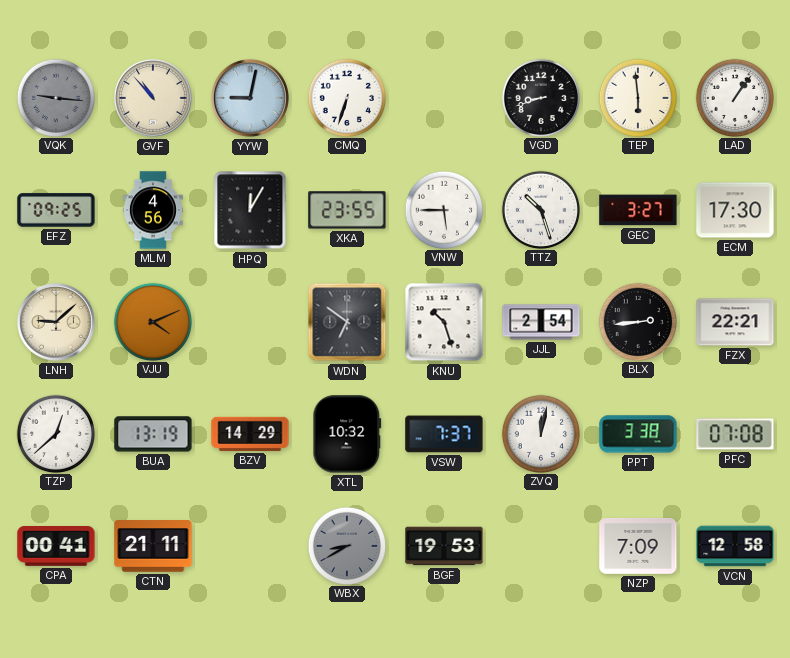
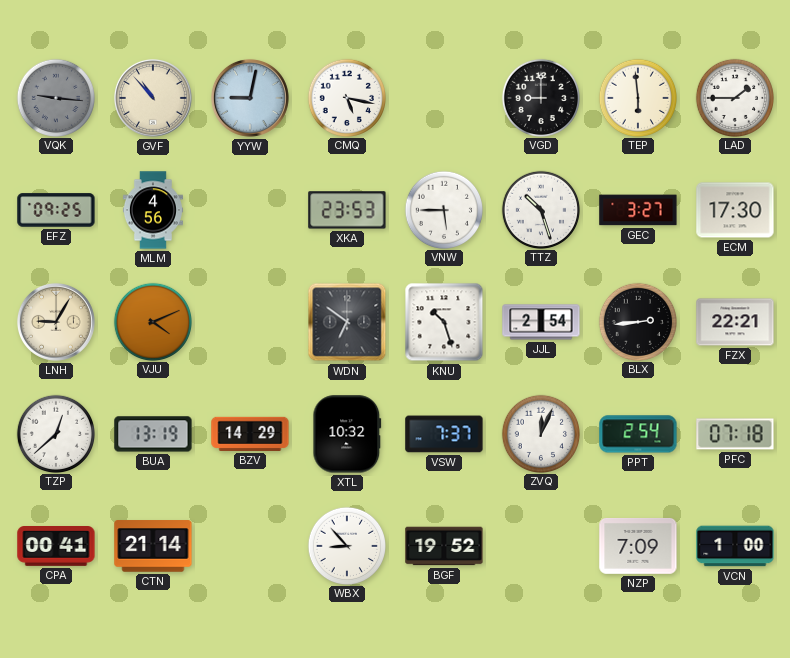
CMQ: 6:33 -> 5:17
VGD: 8:42 -> 9:00
LAD: 1:06 -> 1:45
HPQ: 12:05 -> none
XKA: 23:55 -> 23:53
LNH: 9:08 -> 9:05
ZVQ: 12:02 -> 12:04
PPT: 3:38 -> 2:54
PFC: 07:08 -> 07:18
CTN: 21:11 -> 21:14
WBX: 8:40 -> 8:53
WBX dial: grey -> white
BGF: 19:53 -> 19:52
VCN: 12:58 -> 1:00
